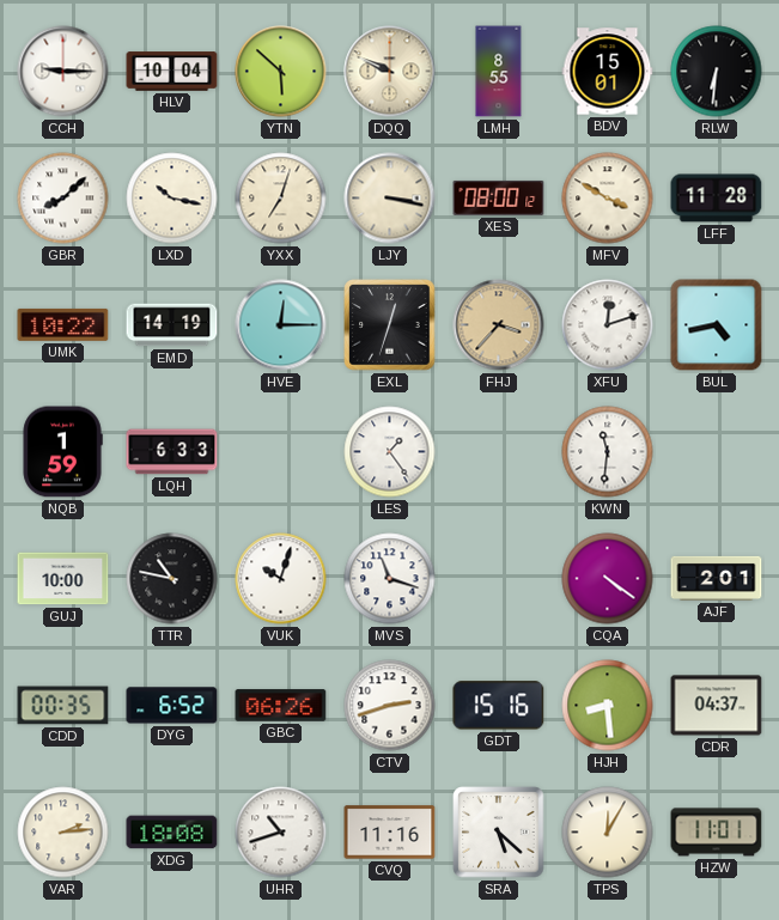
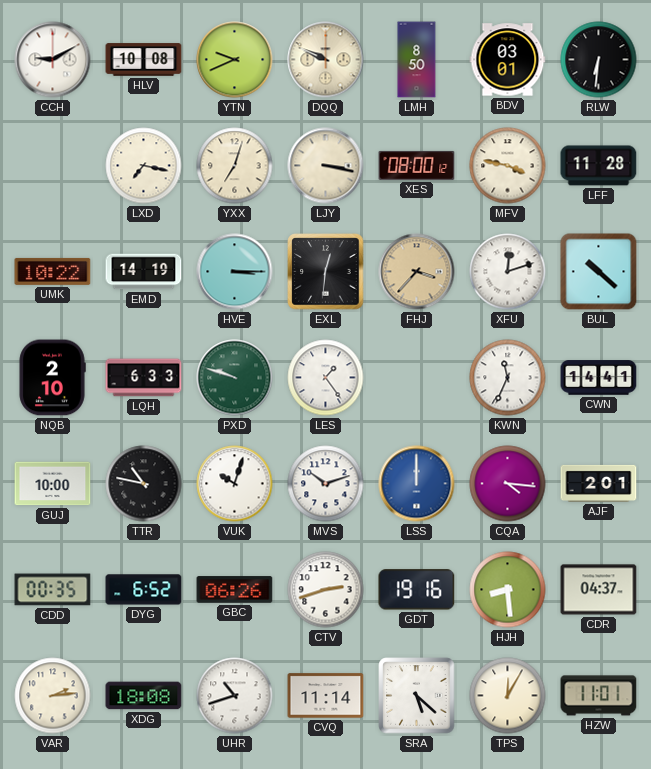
CCH: 9:15 -> 9:10
HLV: 10:04 -> 10:08
YTN: 5:52 -> 9:41
LMH: 8:55 -> 8:50
BDV: 15:01 -> 03:01
GBR: 8:08 -> none
LXD: 10:17 -> 7:17
MFV: 3:50 -> 3:47
HVE: 12:15 -> 3:15
EXL: 12:33 -> 12:31
BUL: 4:43 -> 10:22
NQB: 1:59 -> 2:10
PXD: none -> 9:48
KWN: 11:31 -> 11:34
CWN: none -> 14:41
MVS: 11:18 -> 10:12
LSS: none -> 12:00
CQA: 4:21 -> 4:16
GDT: 15:16 -> 19:16
CVQ: 11:16 -> 11:14
